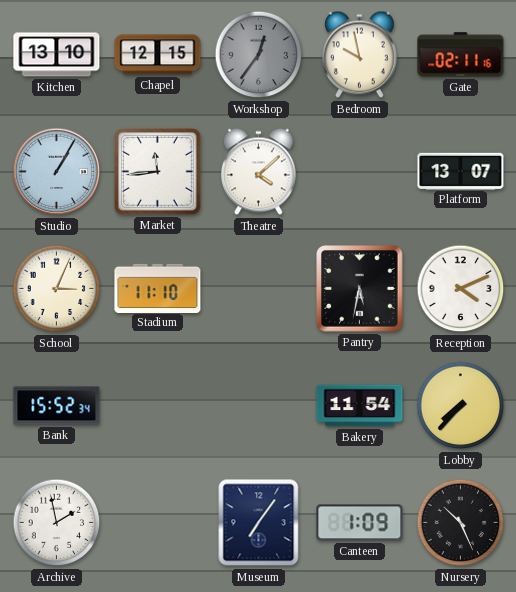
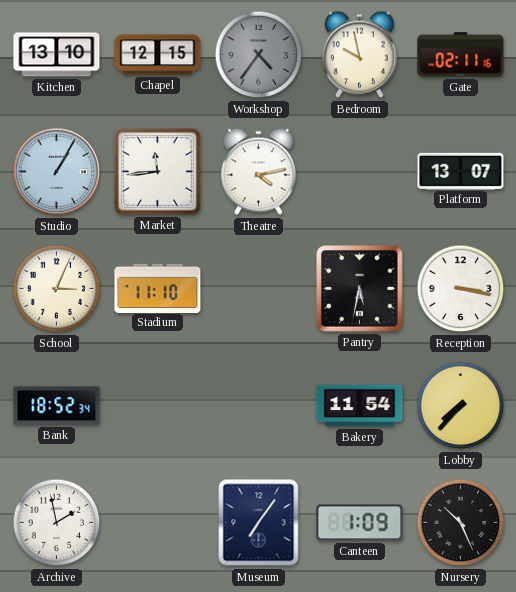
Workshop: 12:36 -> 4:36
Theatre: 4:08 -> 4:13
Reception: 4:11 -> 3:17
Bank: 15:52 -> 18:52
